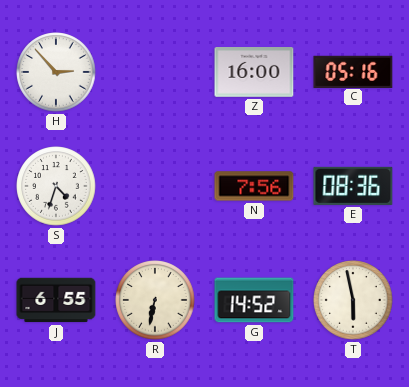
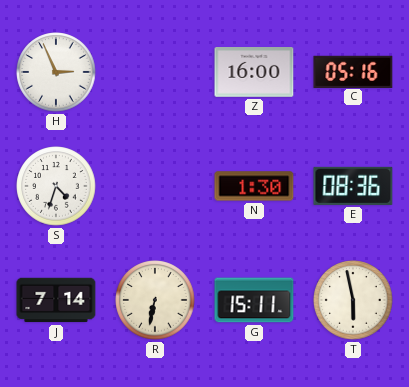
H: 2:53 -> 2:56
N: 7:56 -> 1:30
J: 6:55 -> 7:14
G: 14:52 -> 15:11
